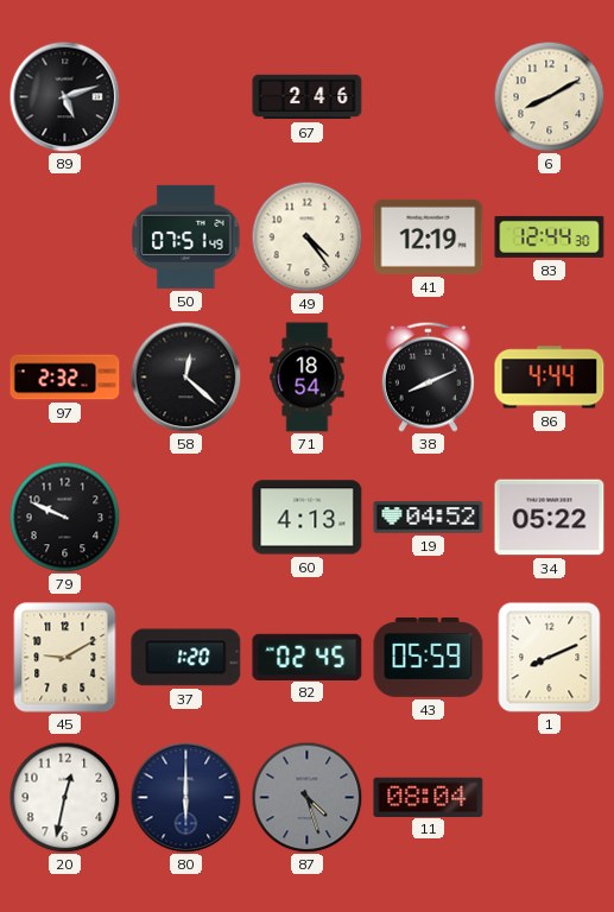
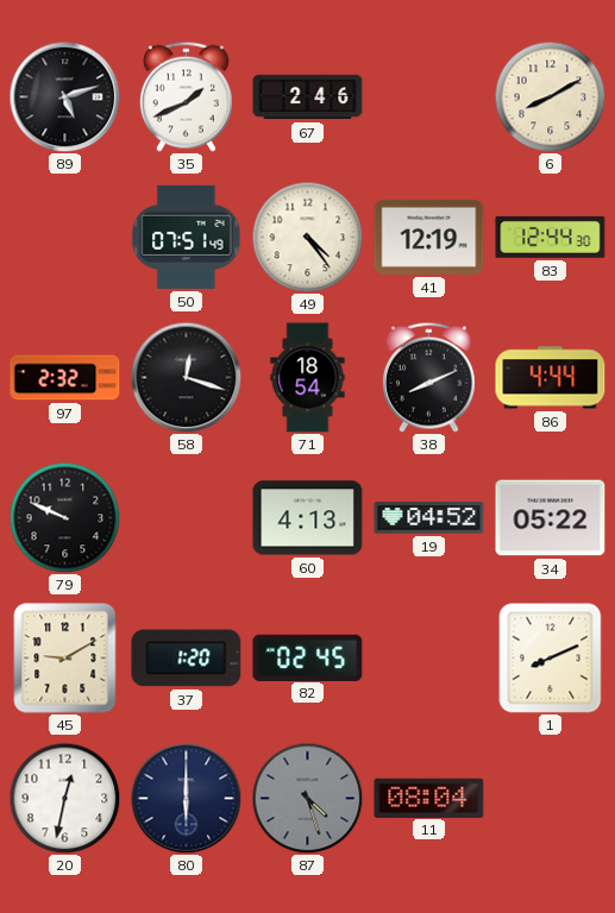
35: none -> 1:41
58: 12:22 -> 12:18
43: 05:59 -> none
